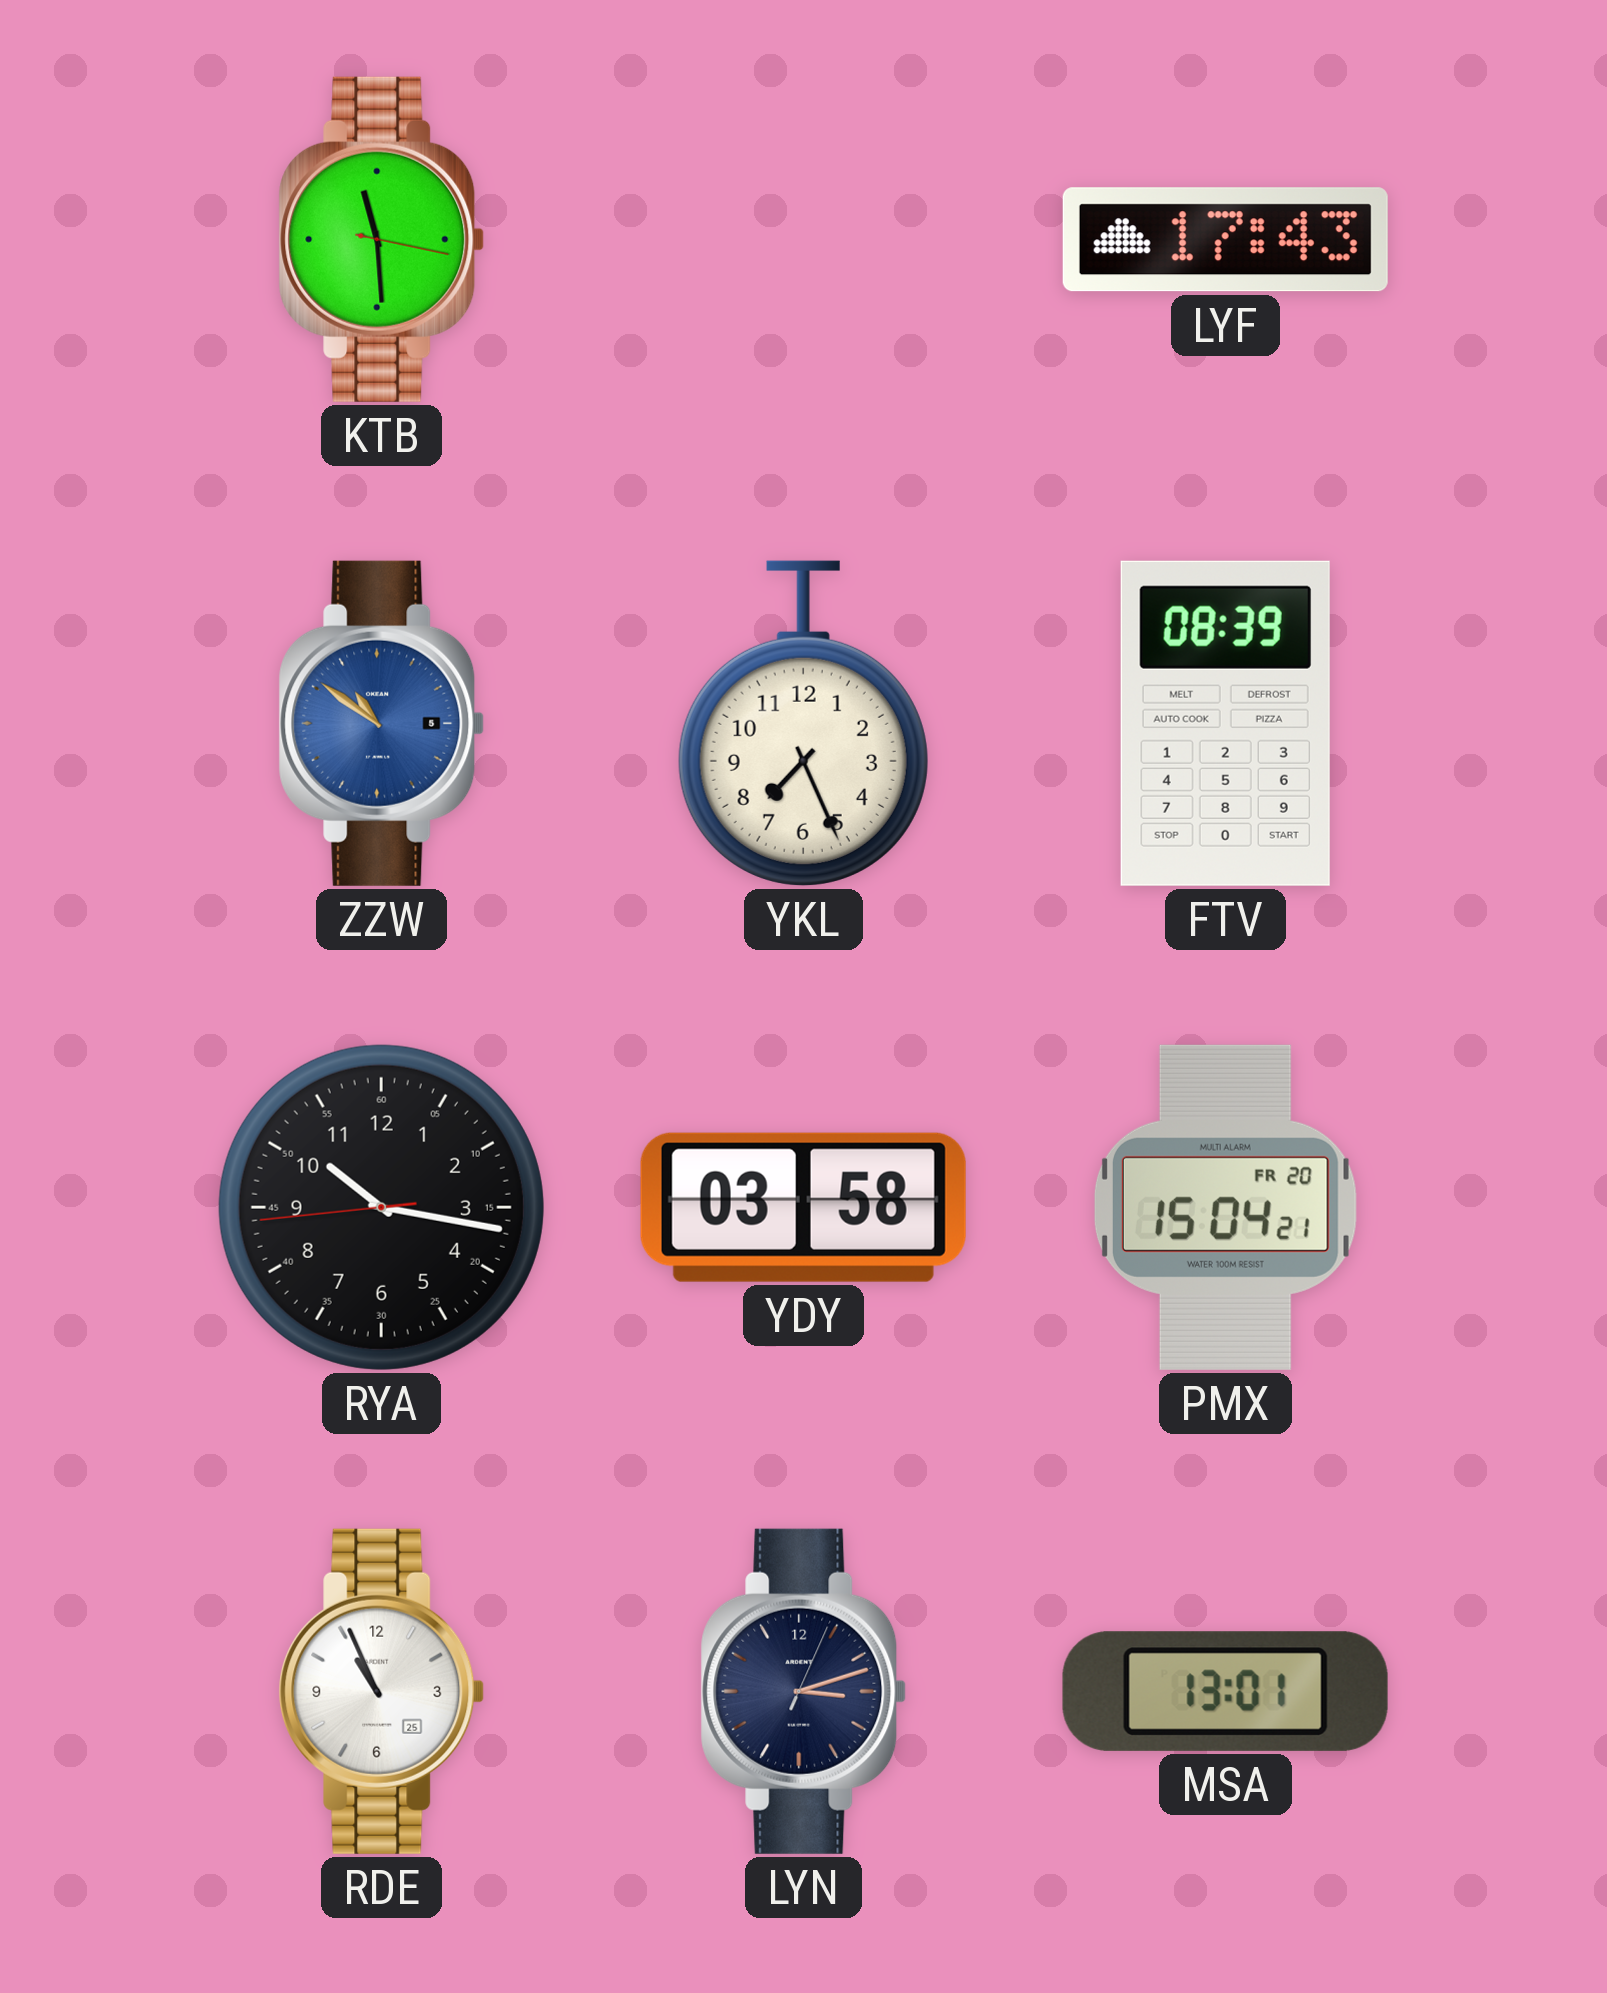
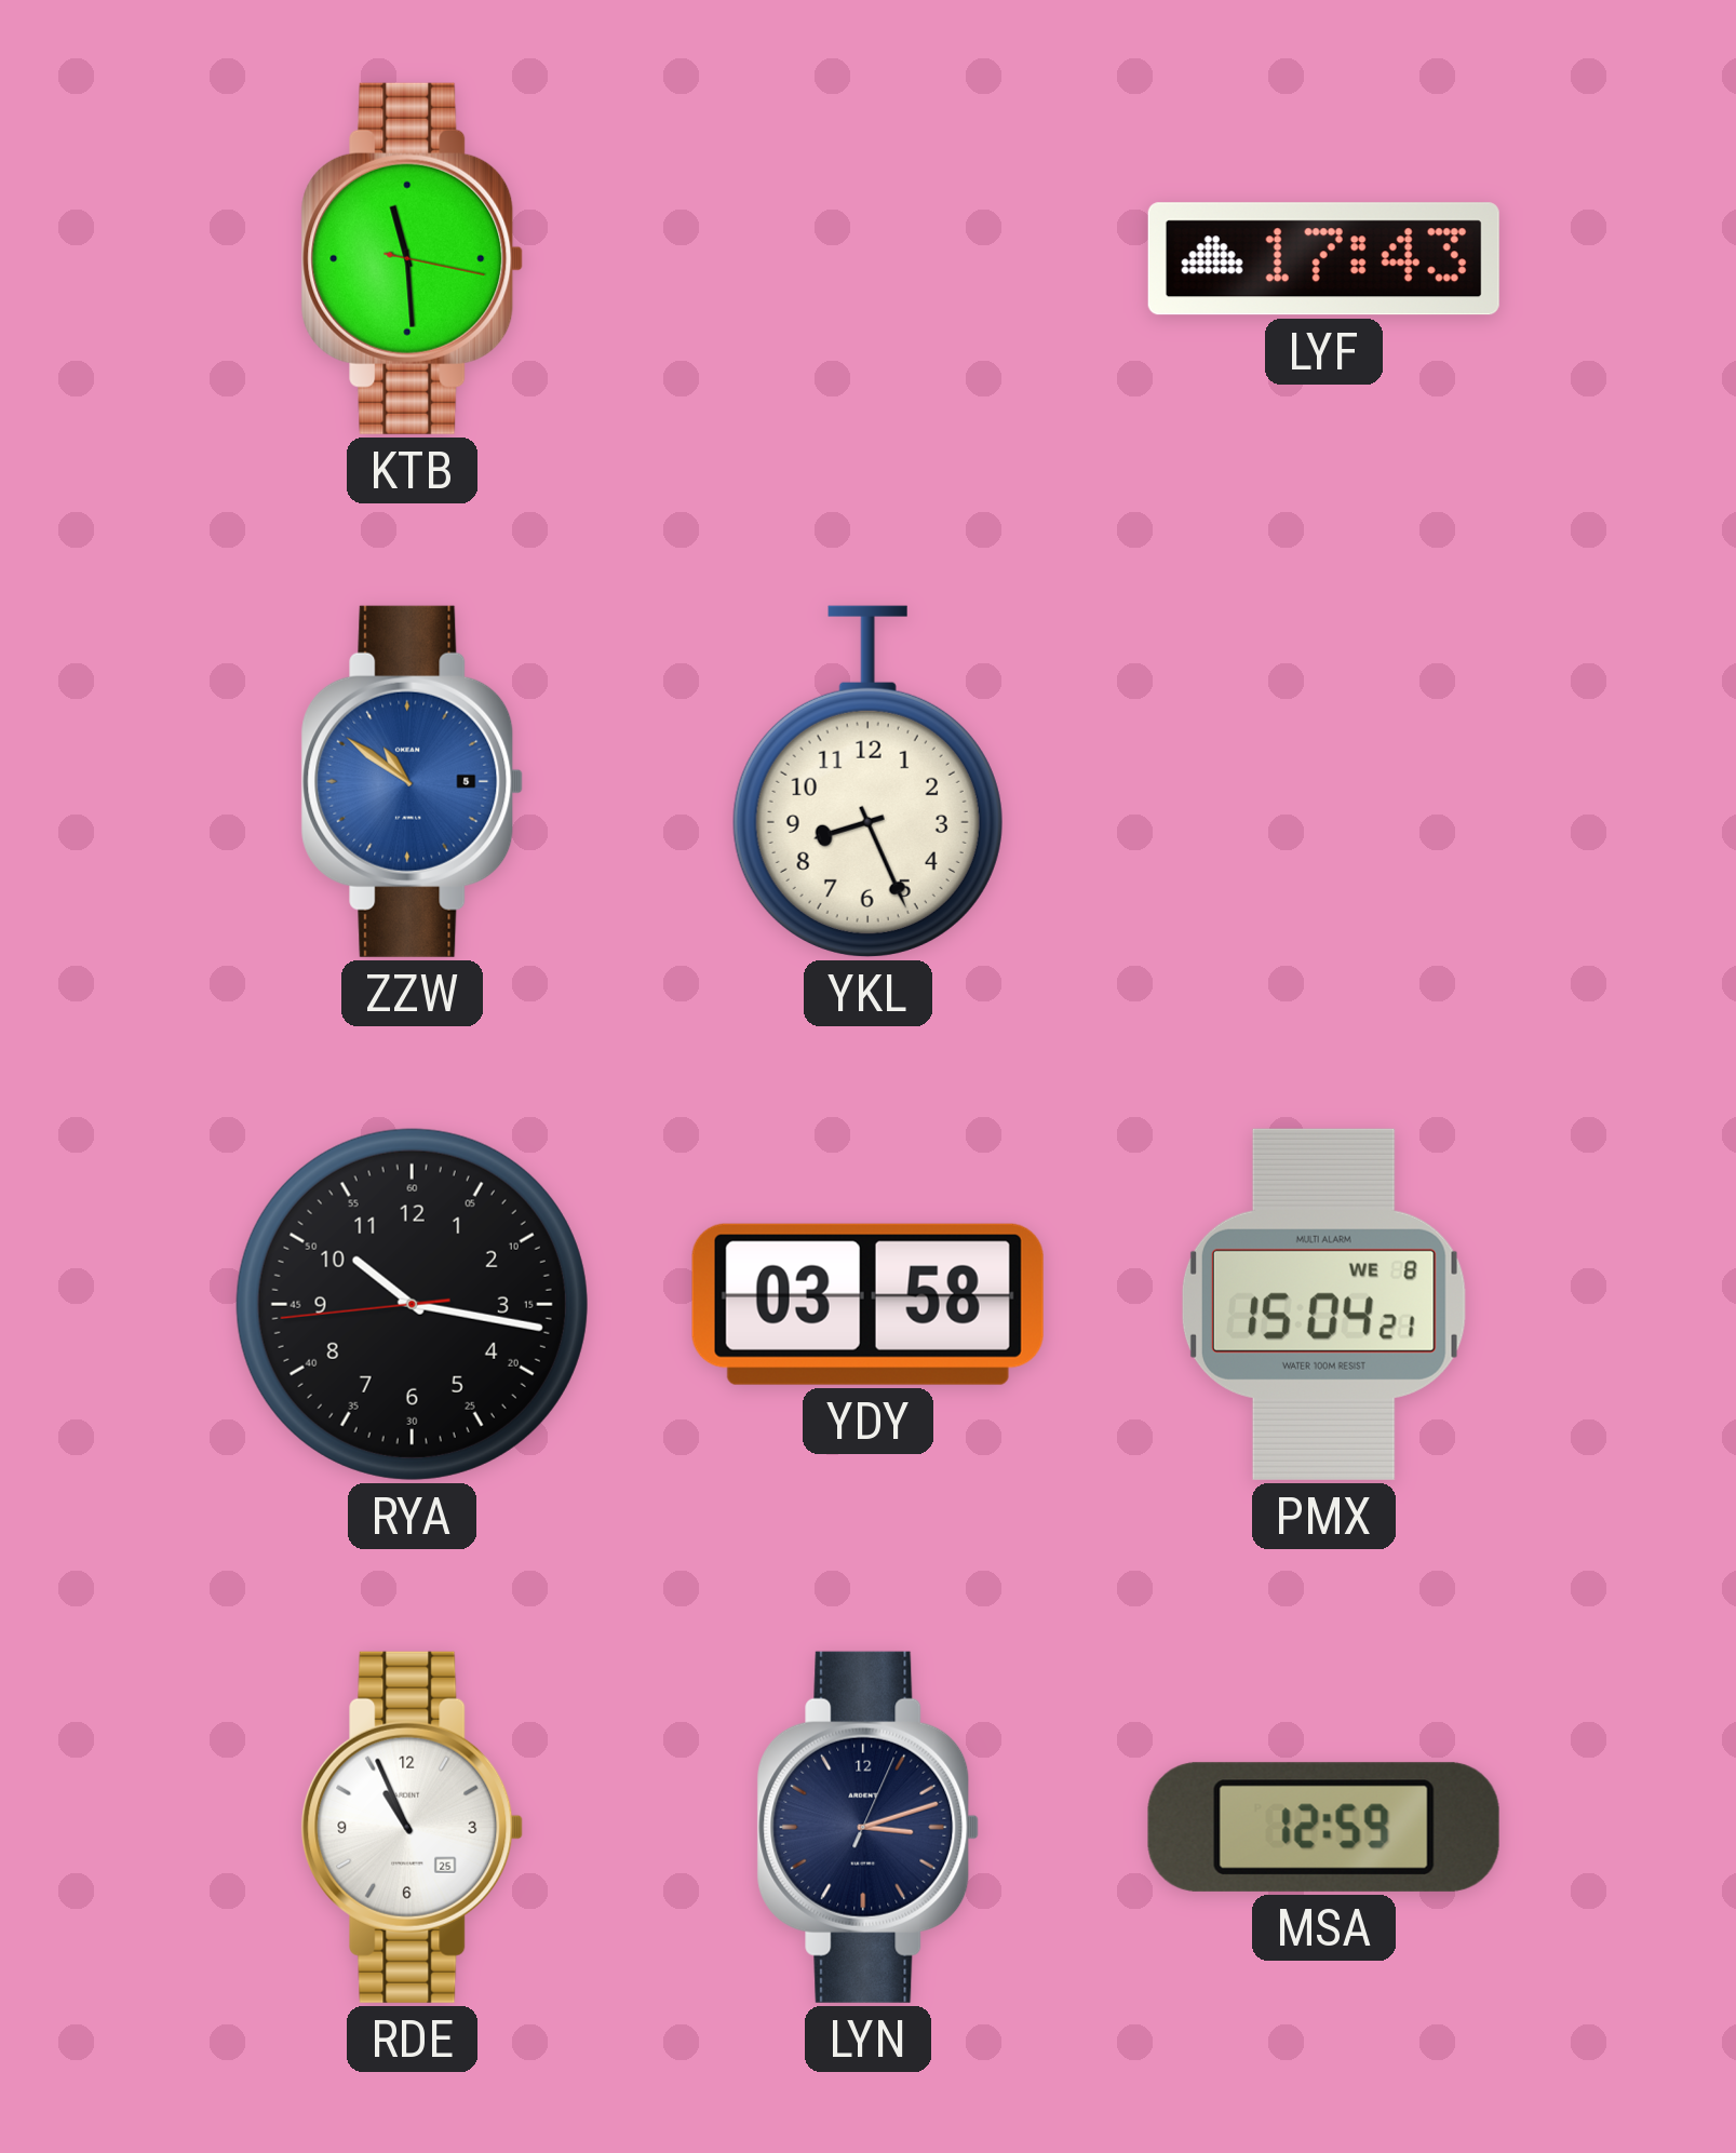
YKL: 7:26 -> 8:26
FTV: 08:39 -> none
PMX date: FR 20 -> WE 8
MSA: 13:01 -> 12:59
